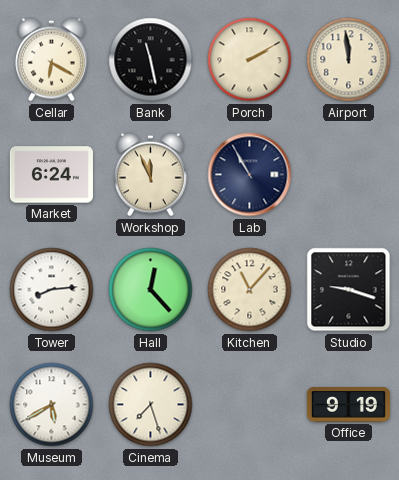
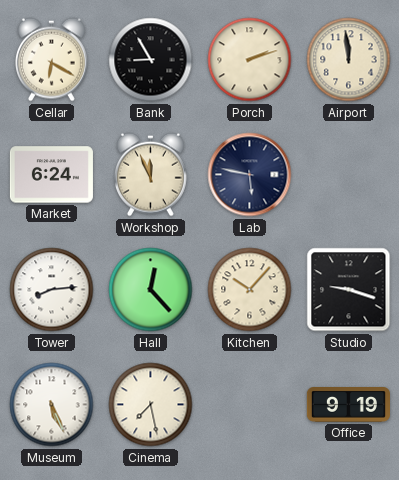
Bank: 11:28 -> 8:55
Porch: 2:10 -> 2:12
Lab: 10:55 -> 5:47
Kitchen: 11:07 -> 10:07
Museum: 5:40 -> 5:26
Cinema: 7:27 -> 7:28
